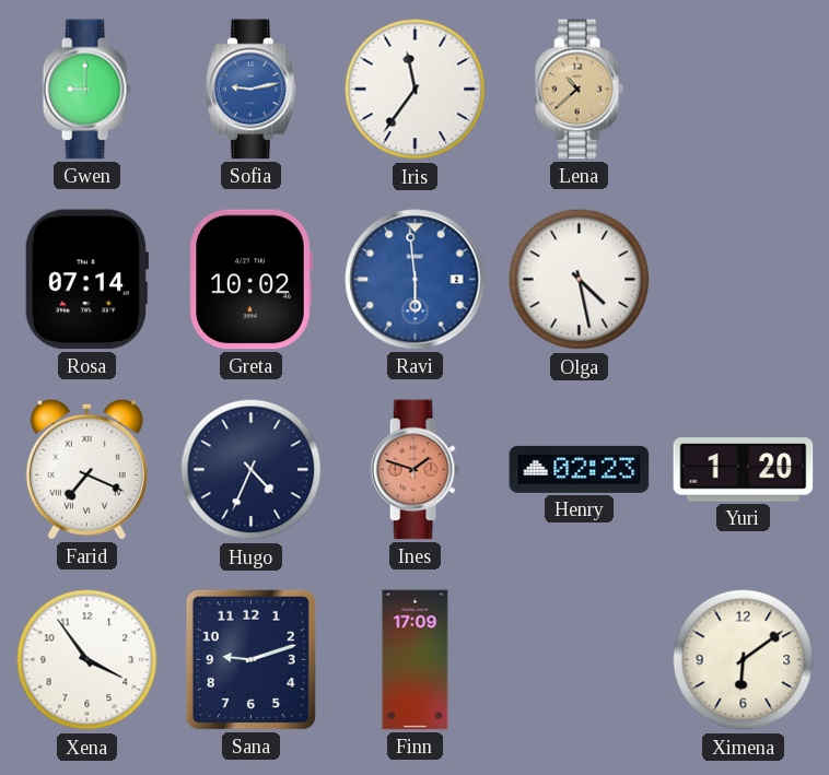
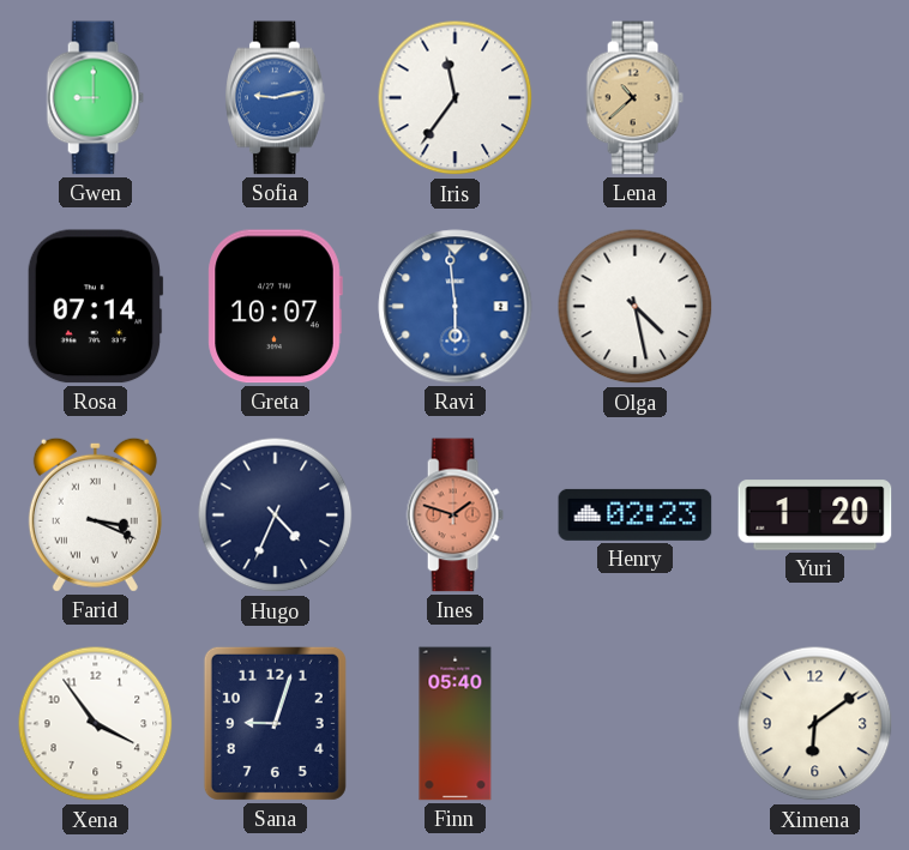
Greta: 10:02 -> 10:07
Farid: 7:19 -> 3:19
Sana: 9:12 -> 9:03
Finn: 17:09 -> 05:40
